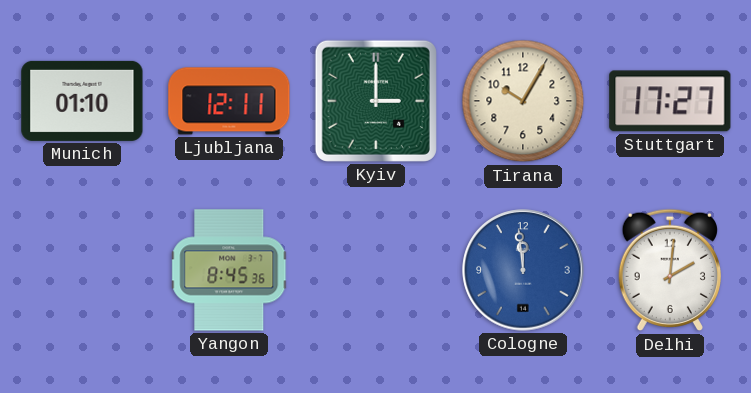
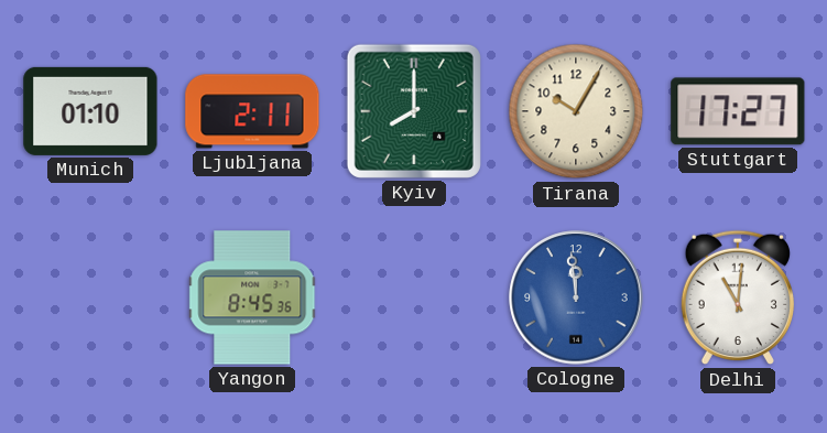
Ljubljana: 12:11 -> 2:11
Kyiv: 3:00 -> 8:00
Delhi: 2:01 -> 11:01
